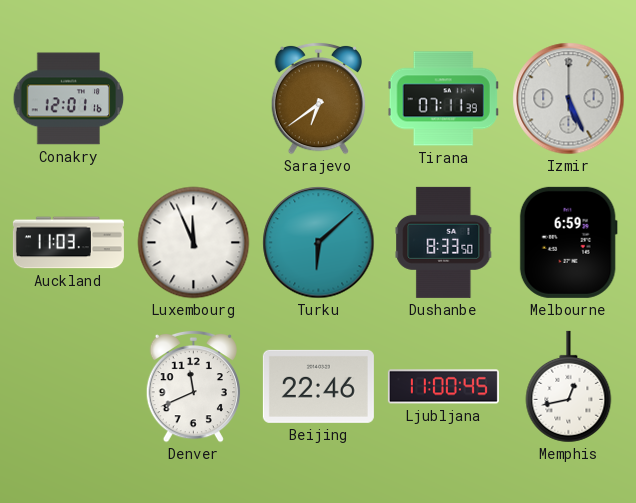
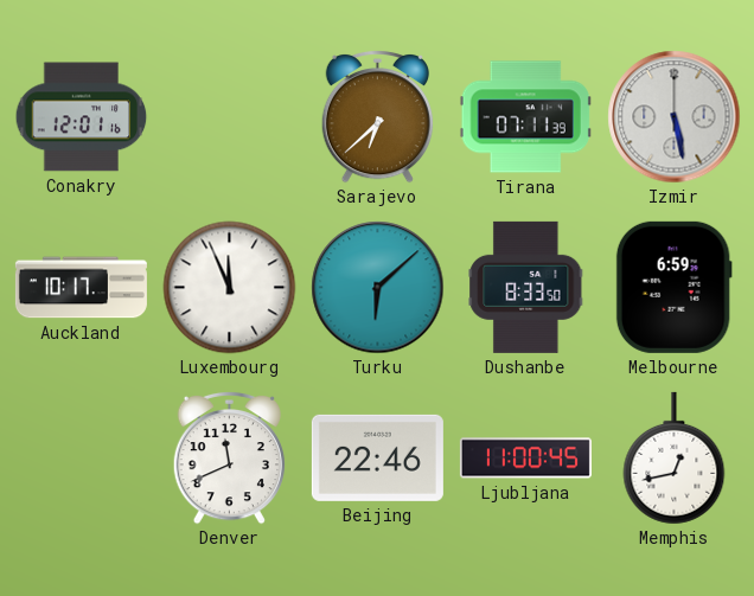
Sarajevo: 6:39 -> 6:38
Izmir: 5:26 -> 5:28
Auckland: 11:03 -> 10:17
